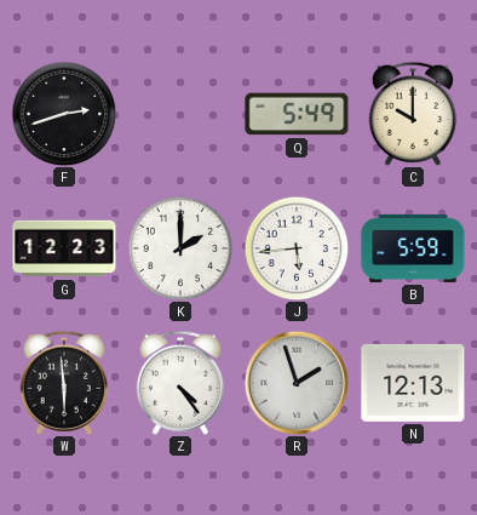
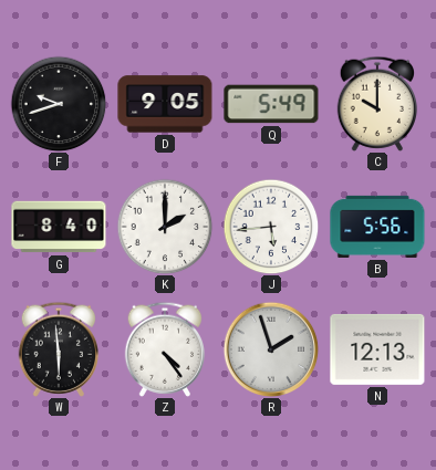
F: 2:42 -> 9:42
D: none -> 9:05
G: 12:23 -> 8:40
B: 5:59 -> 5:56
